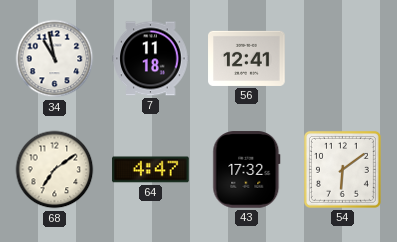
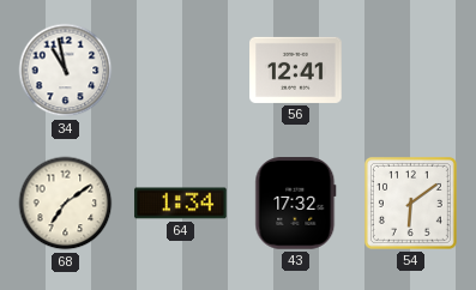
7: 11:18 -> none
64: 4:47 -> 1:34
